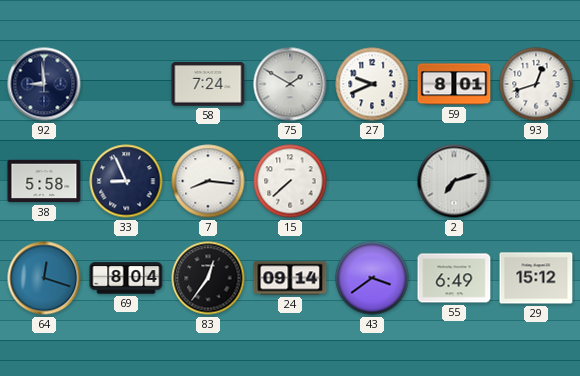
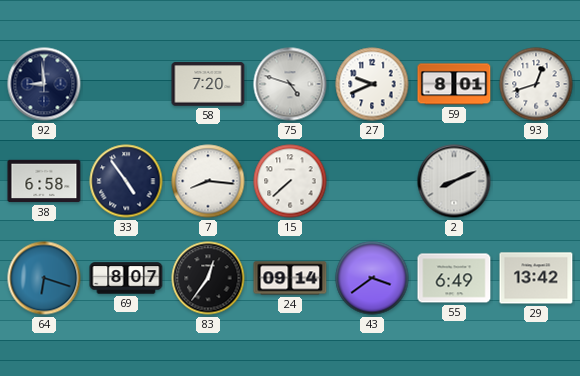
58: 7:24 -> 7:20
75: 1:50 -> 4:48
38: 5:58 -> 6:58
33: 8:56 -> 4:54
2: 7:12 -> 8:11
64: 12:18 -> 6:18
69: 8:04 -> 8:07
29: 15:12 -> 13:42
